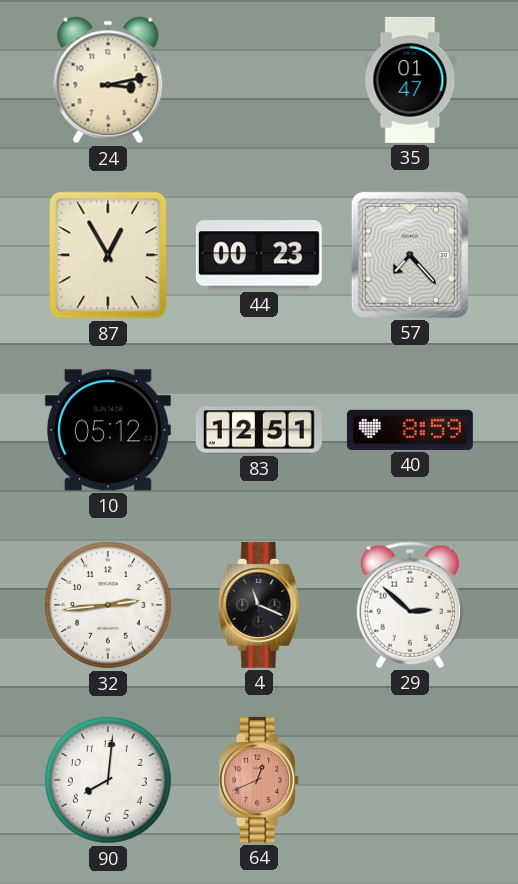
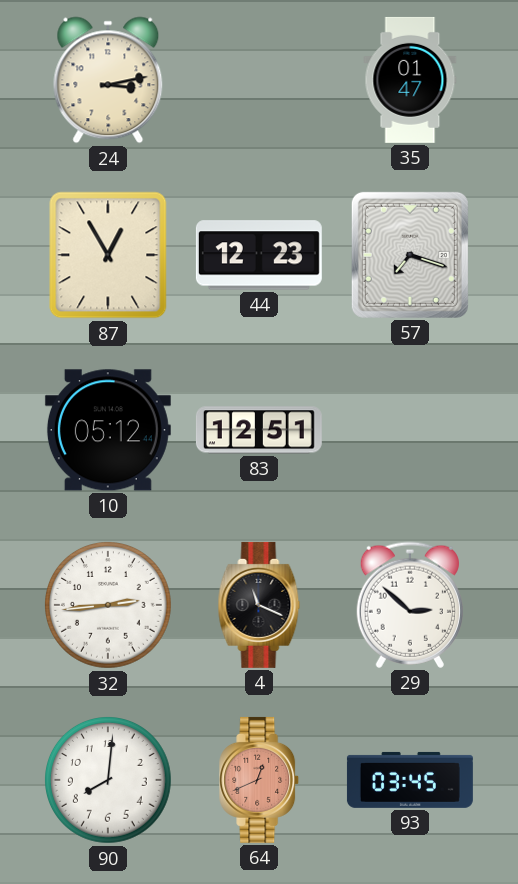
44: 00:23 -> 12:23
57: 7:23 -> 7:18
40: 8:59 -> none
93: none -> 03:45
